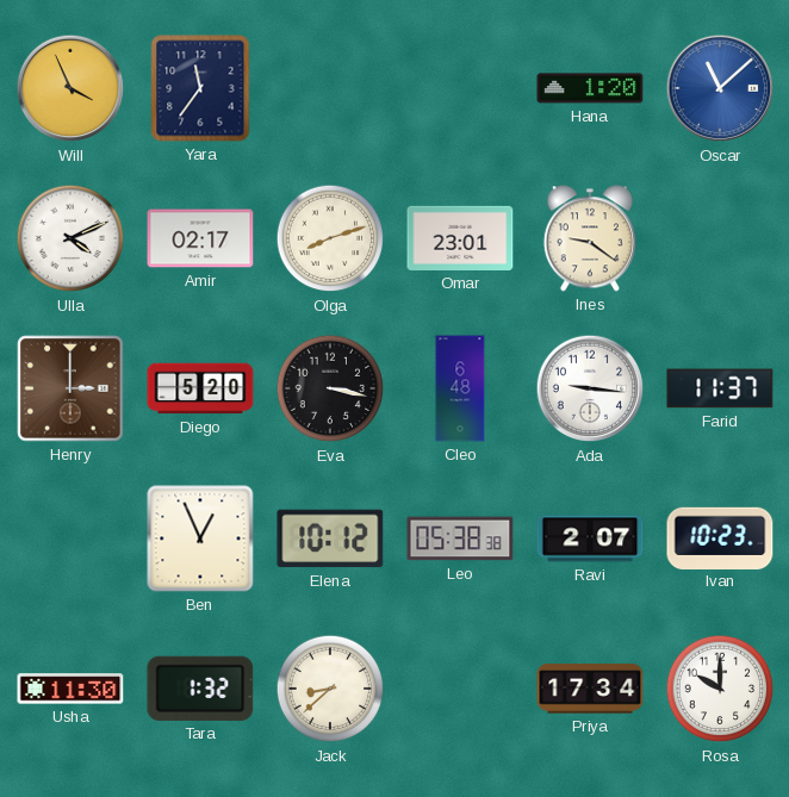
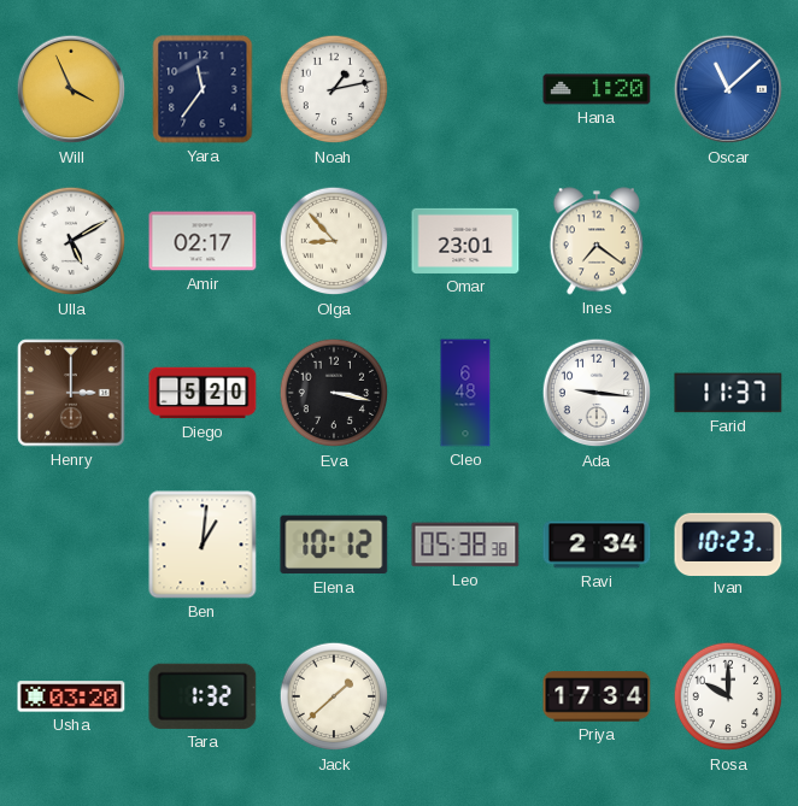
Noah: none -> 1:13
Ulla: 4:11 -> 5:10
Olga: 8:12 -> 8:53
Ines: 9:21 -> 7:21
Ben: 12:56 -> 1:01
Ravi: 2:07 -> 2:34
Usha: 11:30 -> 03:20
Jack: 8:38 -> 1:38
